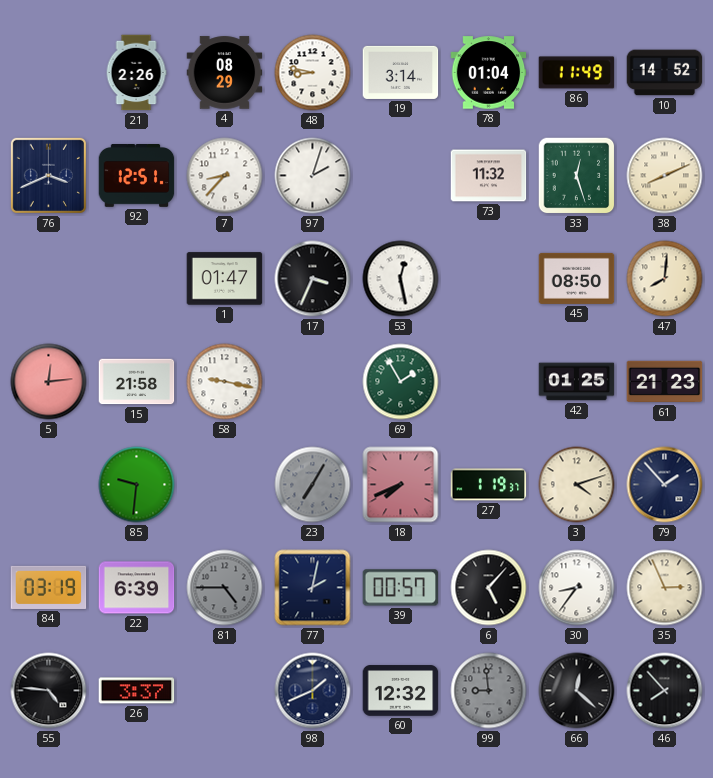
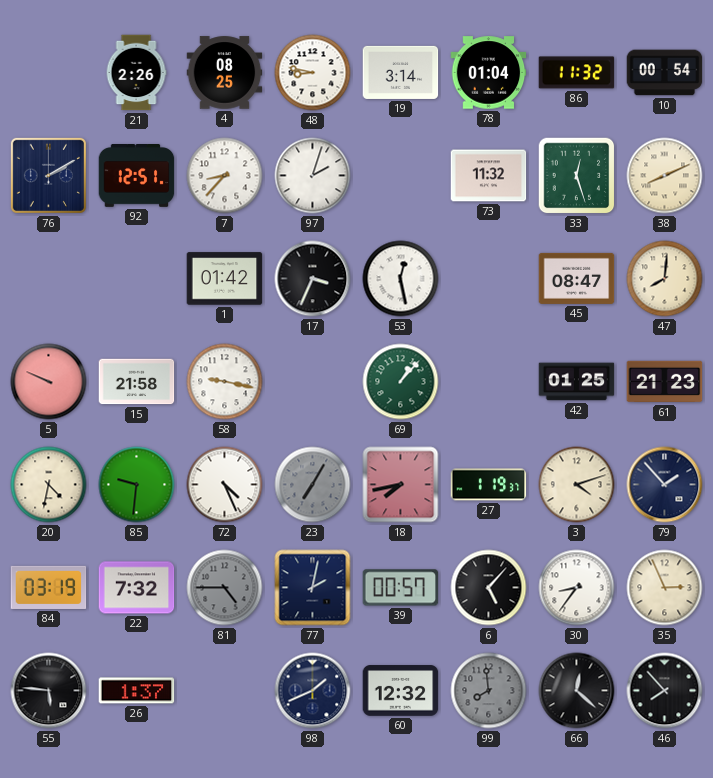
4: 08:29 -> 08:25
86: 11:49 -> 11:32
10: 14:52 -> 00:54
76: 3:41 -> 2:10
1: 01:47 -> 01:42
45: 08:50 -> 08:47
5: 12:14 -> 9:49
69: 1:55 -> 1:07
20: none -> 4:32
72: none -> 4:26
18: 7:41 -> 7:43
22: 6:39 -> 7:32
55: 4:46 -> 5:46
26: 3:37 -> 1:37
99: 8:59 -> 7:59
